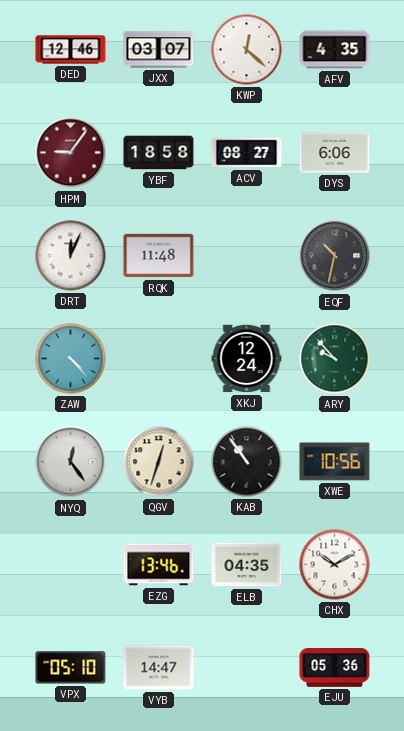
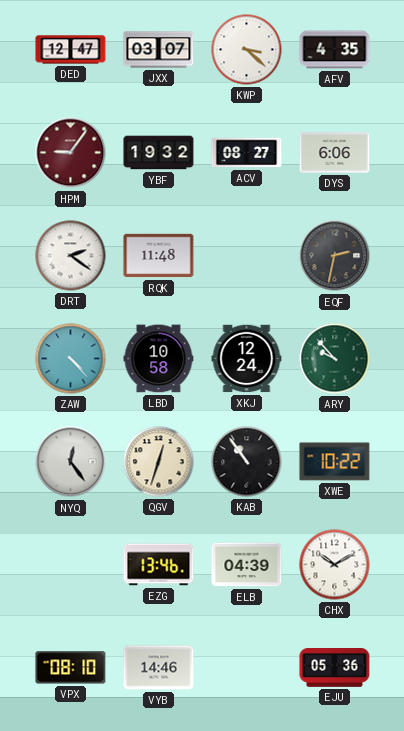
DED: 12:46 -> 12:47
KWP: 12:22 -> 3:22
YBF: 18:58 -> 19:32
DRT: 12:04 -> 2:21
EQF: 10:32 -> 2:32
LBD: none -> 10:58
XWE: 10:56 -> 10:22
ELB: 04:35 -> 04:39
VPX: 05:10 -> 08:10
VYB: 14:47 -> 14:46
